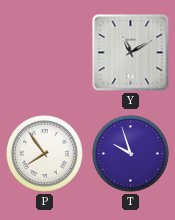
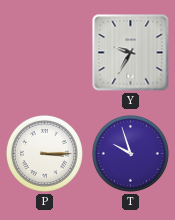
Y: 11:10 -> 9:35
P: 7:54 -> 3:15
